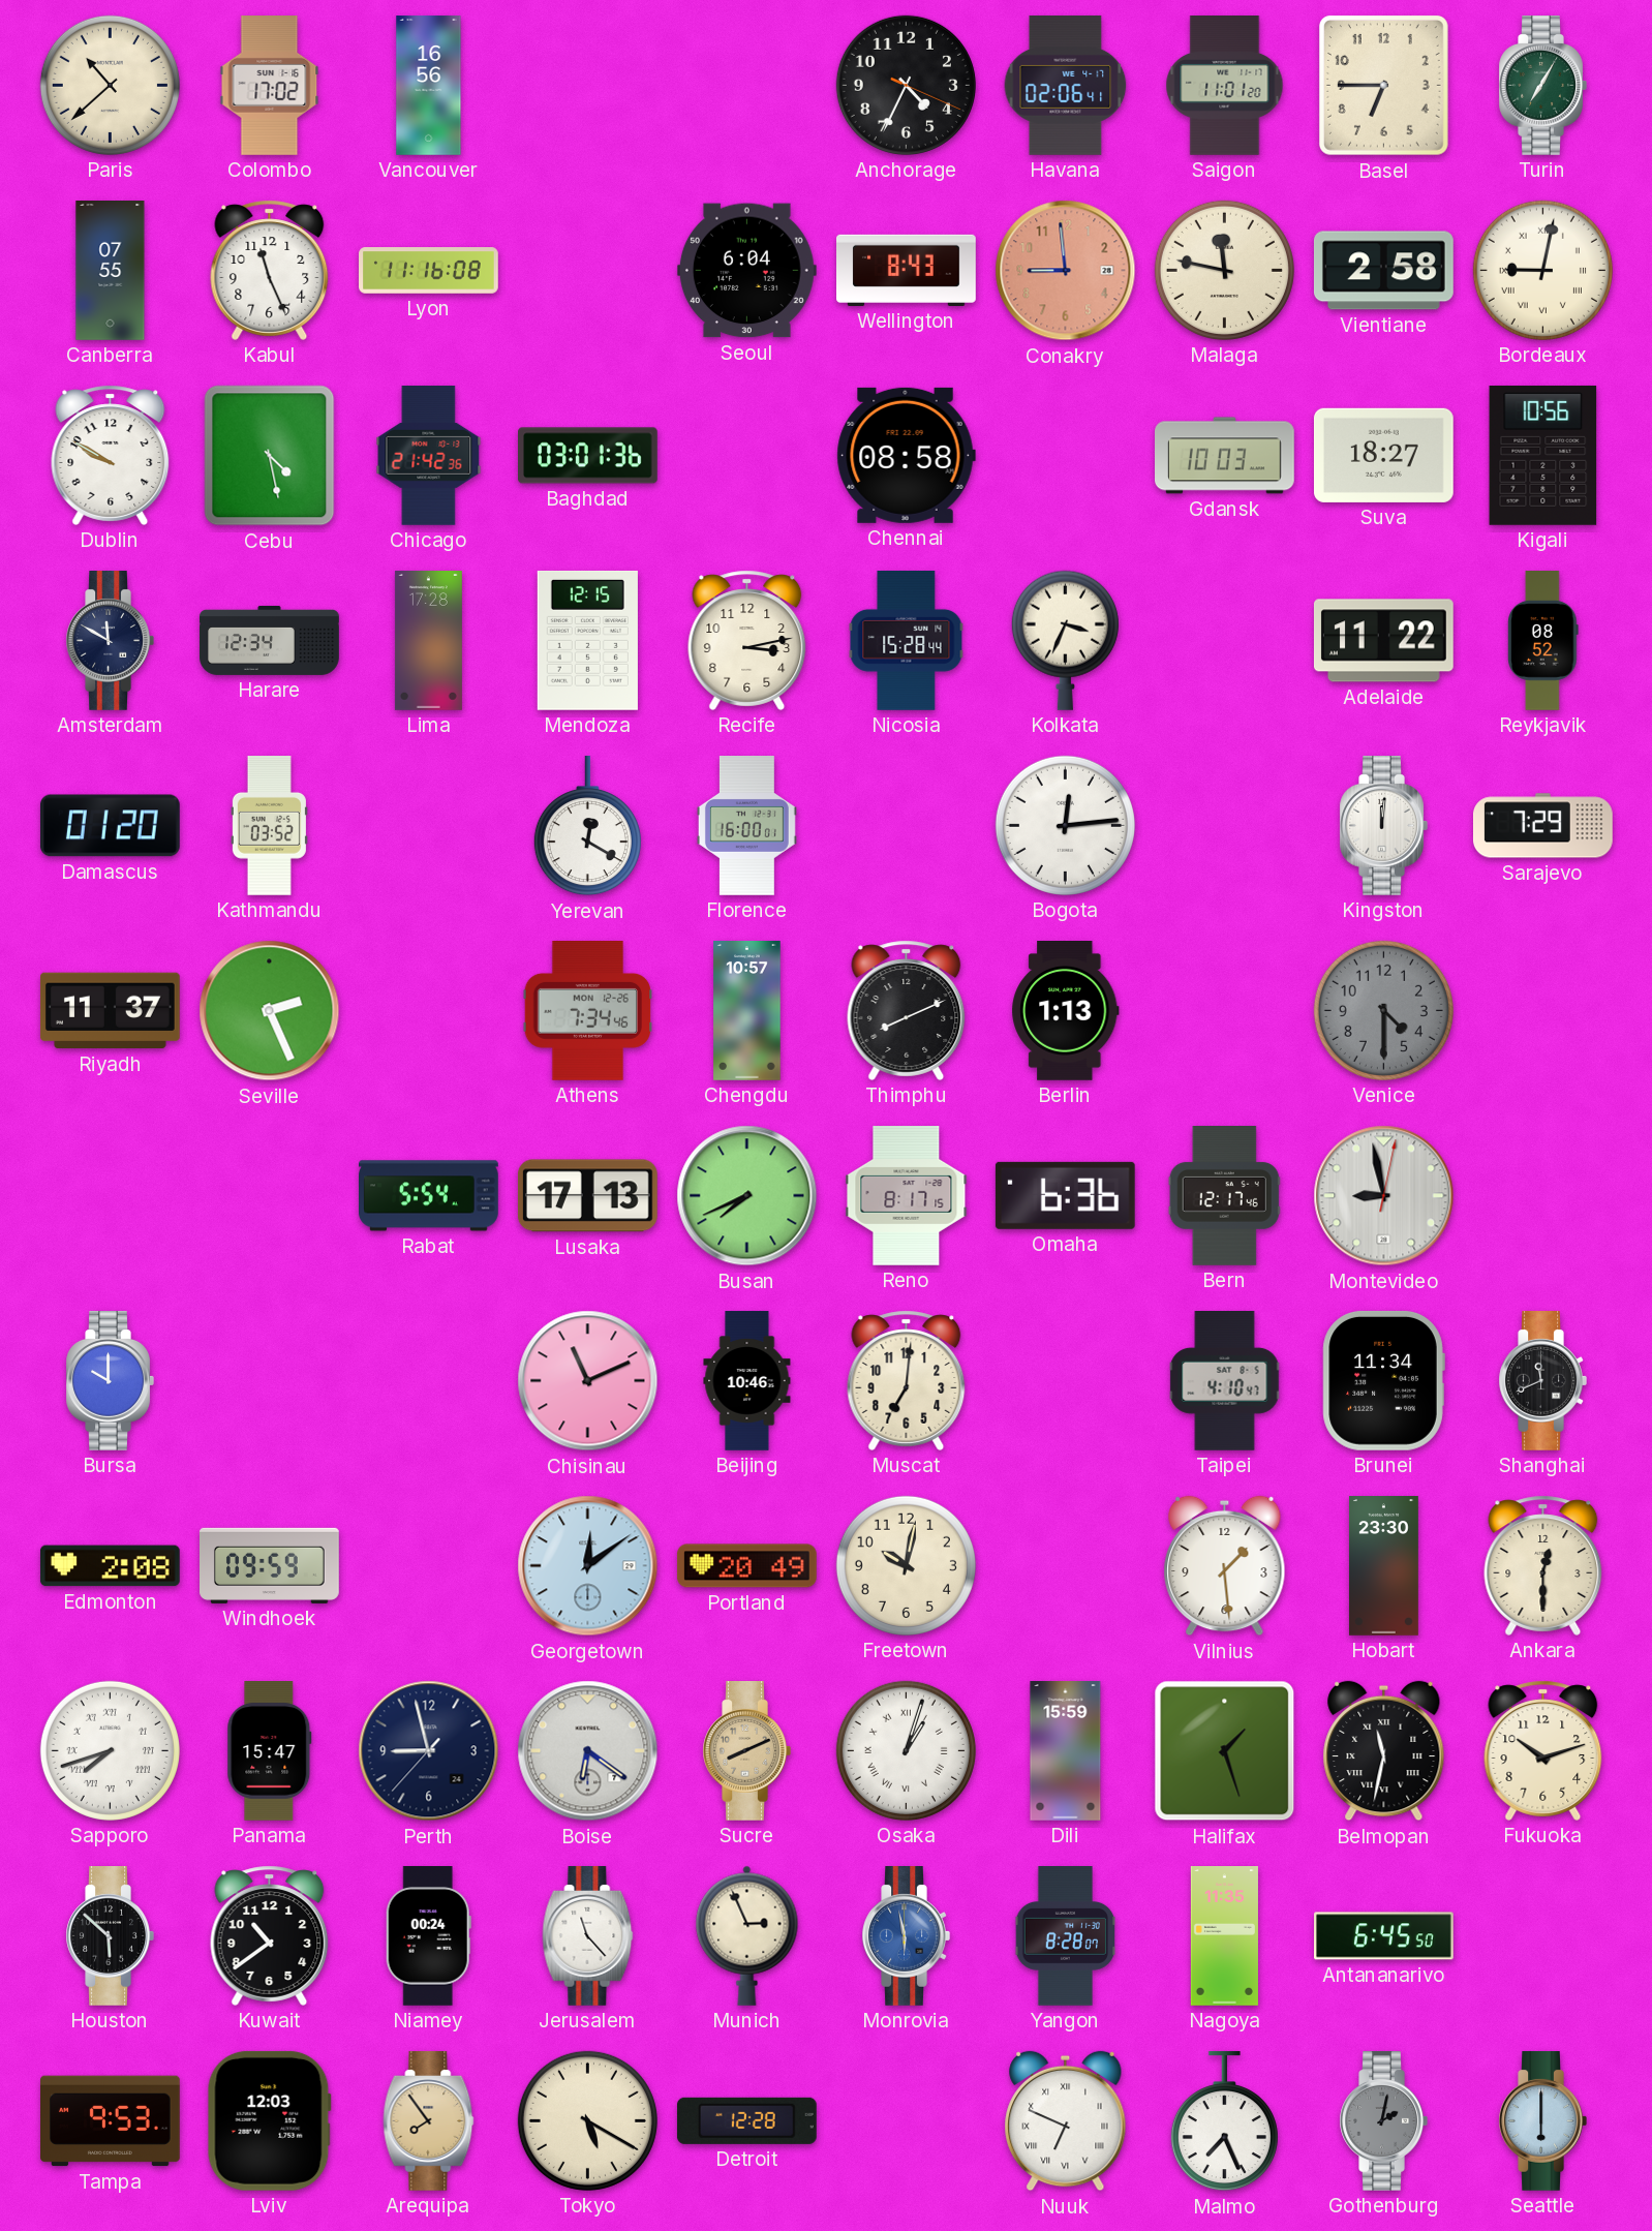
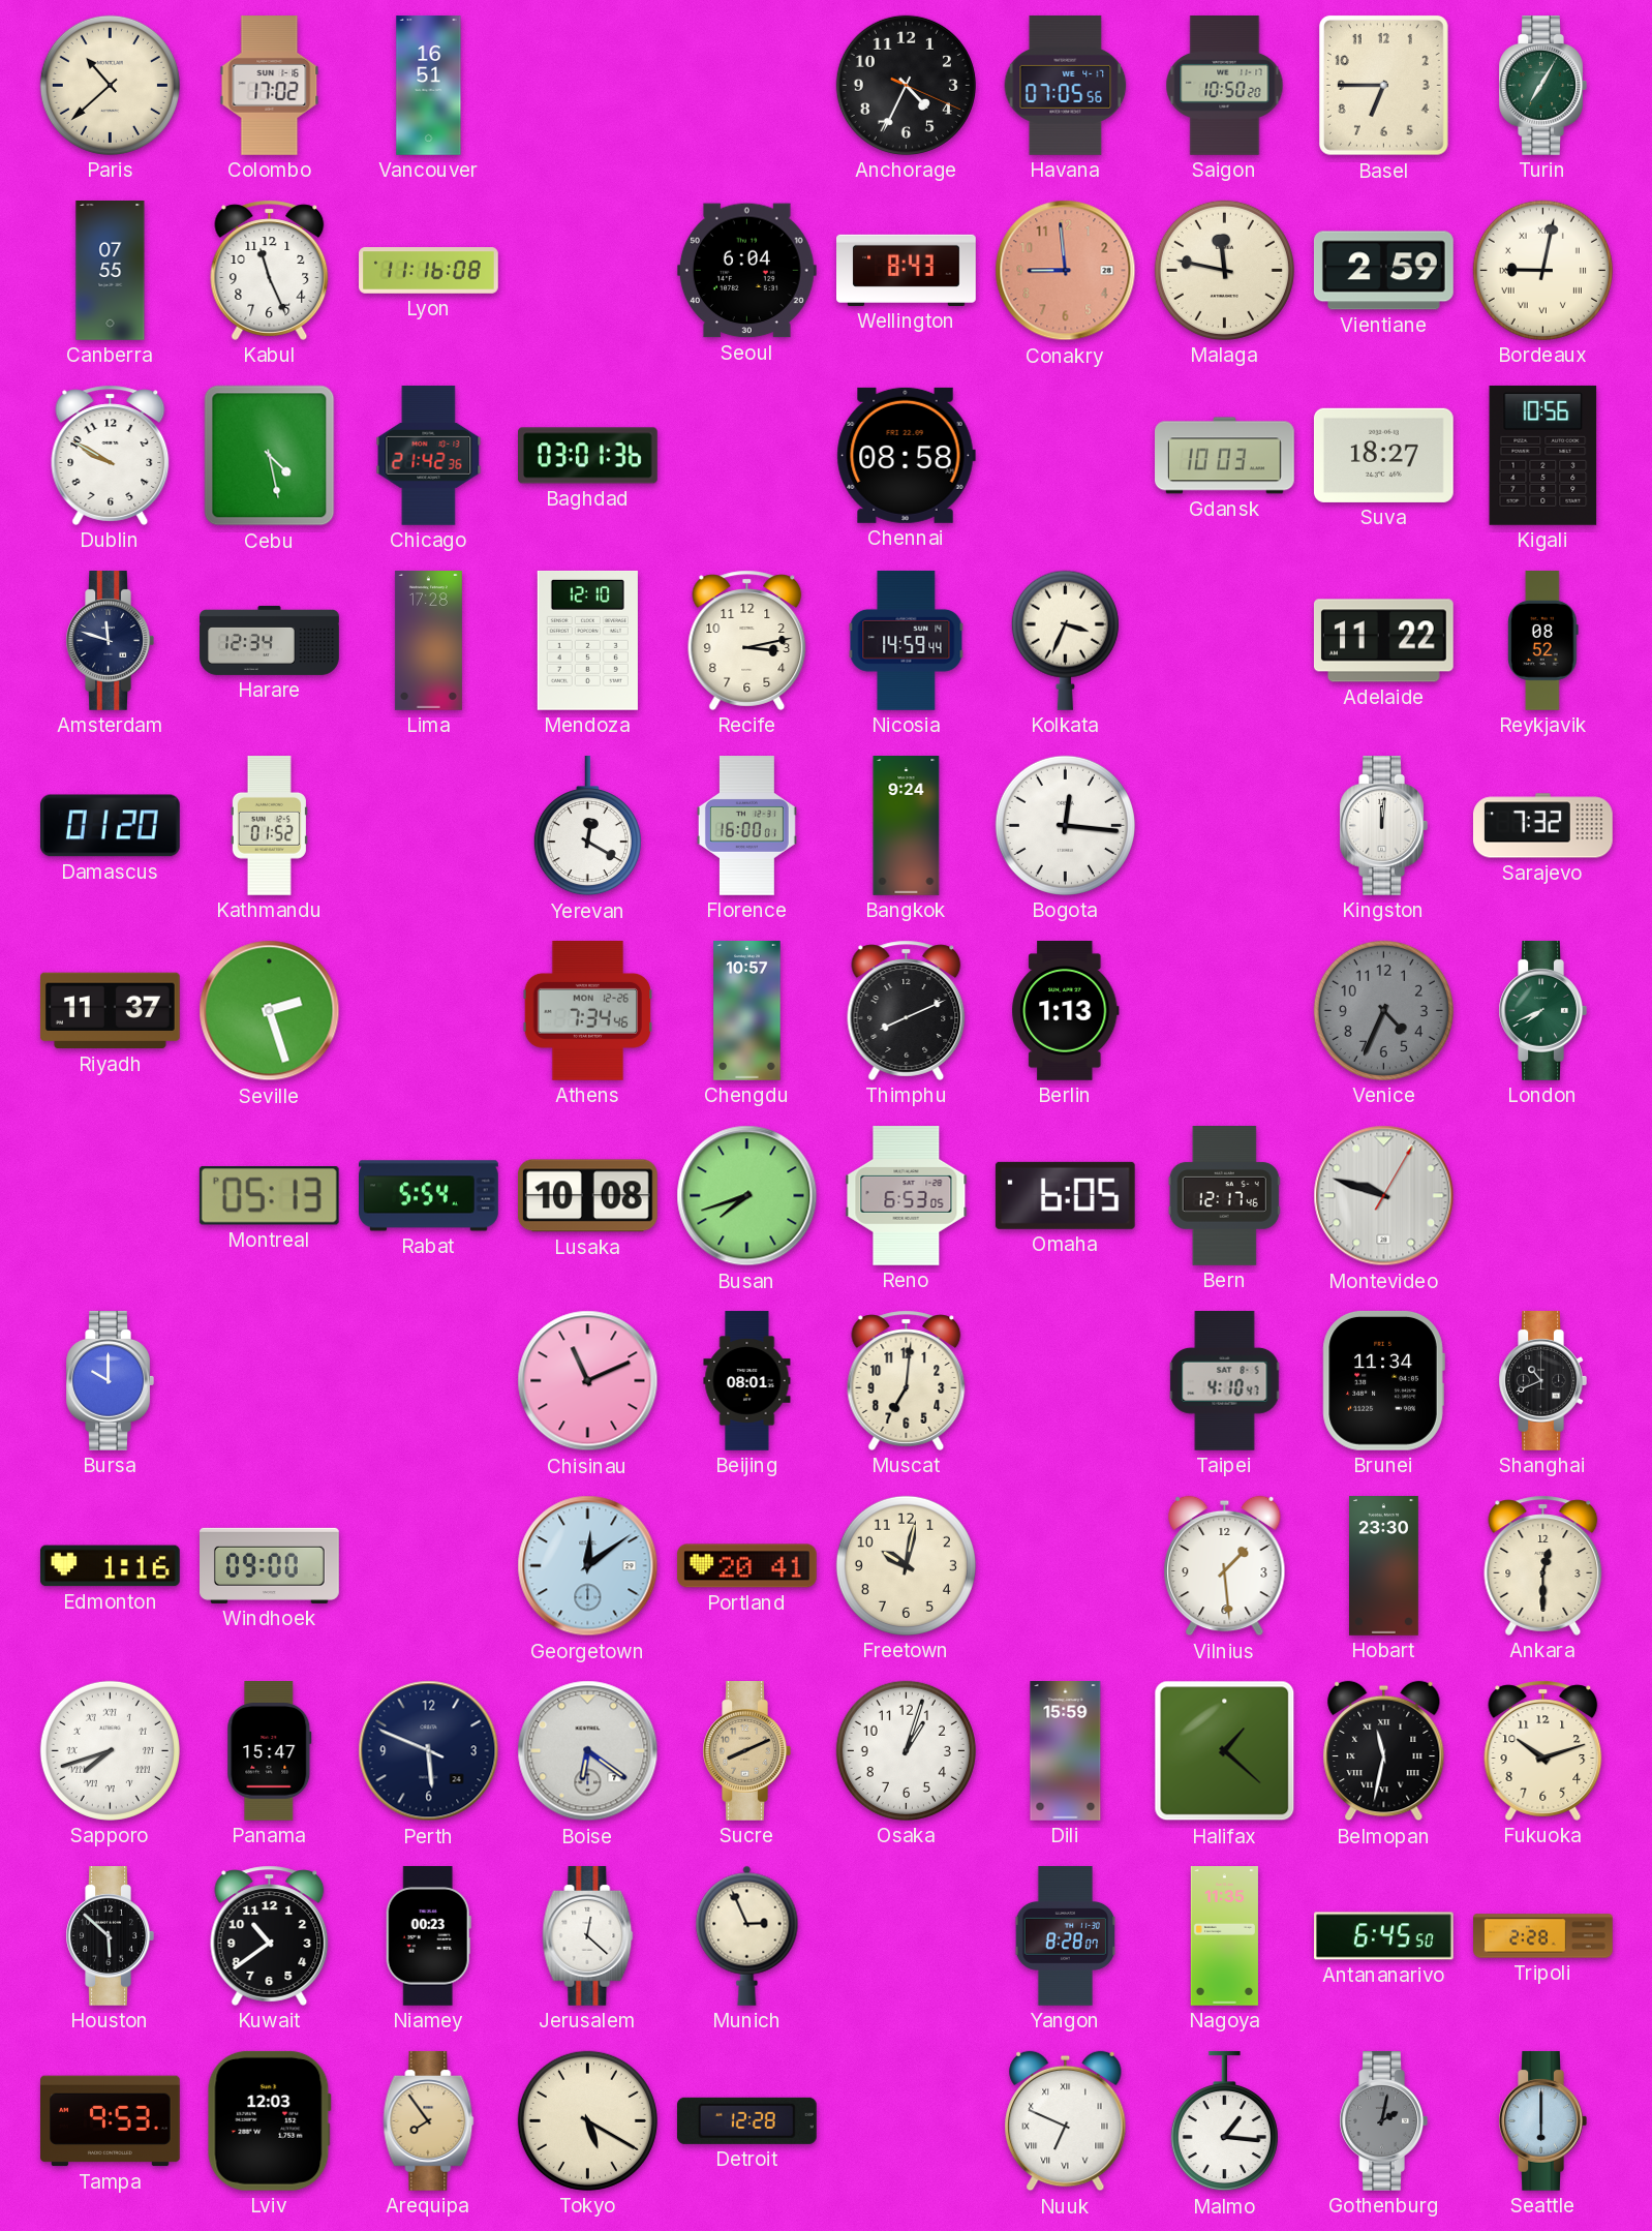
Vancouver: 16:56 -> 16:51
Havana: 02:06 -> 07:05
Saigon: 11:01 -> 10:50
Vientiane: 2:58 -> 2:59
Amsterdam: 11:50 -> 11:48
Mendoza: 12:15 -> 12:10
Nicosia: 15:28 -> 14:59
Kathmandu: 03:52 -> 01:52
Bangkok: none -> 9:24
Bogota: 12:14 -> 12:16
Sarajevo: 7:29 -> 7:32
Seville: 2:26 -> 2:27
Venice: 4:30 -> 4:34
London: none -> 7:41
Montreal: none -> 05:13
Lusaka: 17:13 -> 10:08
Busan: 7:41 -> 7:42
Reno: 8:17 -> 6:53
Omaha: 6:36 -> 6:05
Montevideo: 8:58 -> 9:48
Beijing: 10:46 -> 08:01
Shanghai: 11:41 -> 10:41
Edmonton: 2:08 -> 1:16
Windhoek: 09:59 -> 09:00
Portland: 20:49 -> 20:41
Perth: 8:57 -> 5:48
Osaka numerals: Roman -> Arabic
Halifax: 1:27 -> 1:22
Niamey: 00:24 -> 00:23
Jerusalem: 11:23 -> 12:22
Monrovia: 5:58 -> none
Tripoli: none -> 2:28
Malmo: 7:26 -> 1:16
